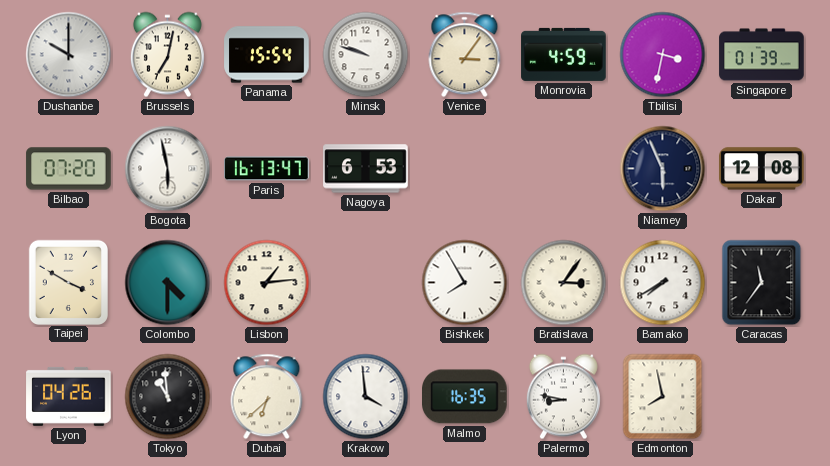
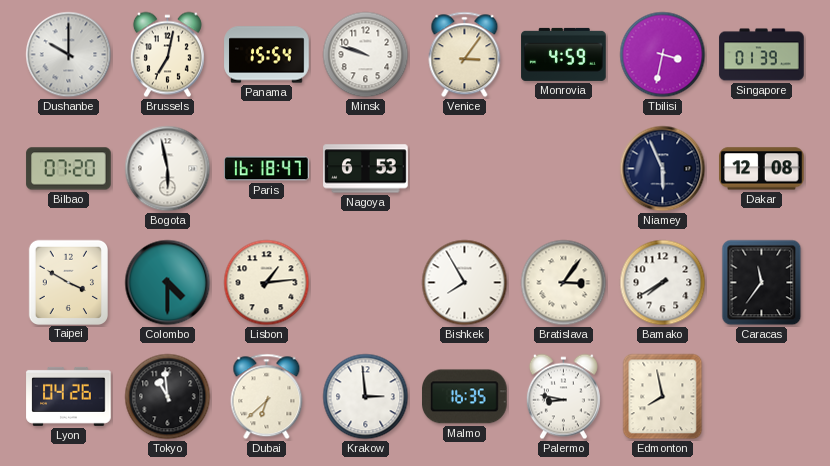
Paris: 16:13 -> 16:18
Krakow: 3:59 -> 2:59
